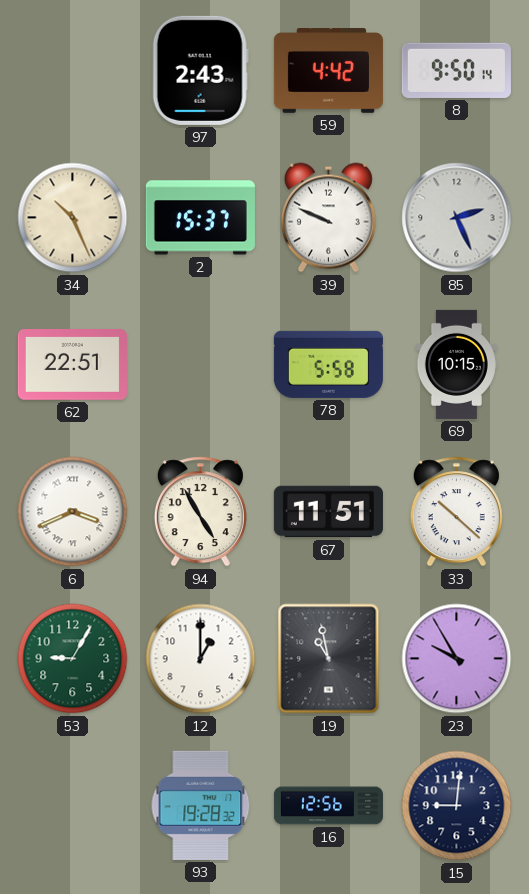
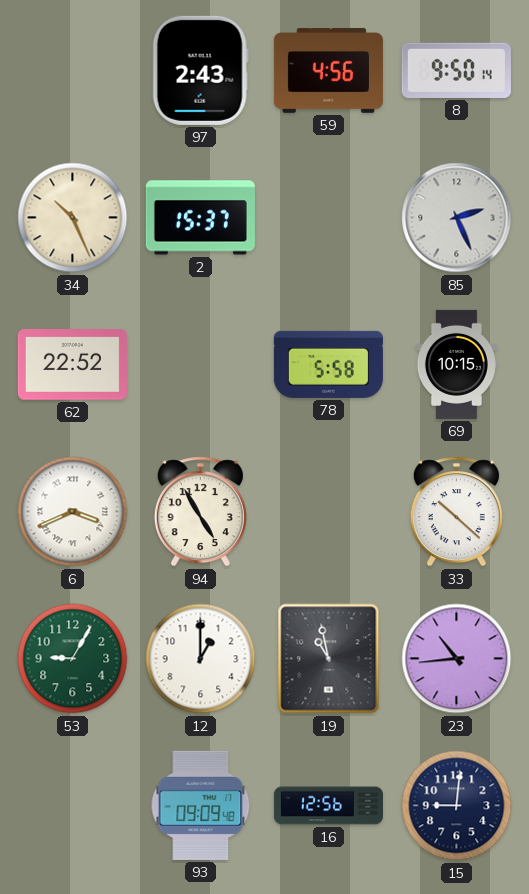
59: 4:42 -> 4:56
39: 9:49 -> none
62: 22:51 -> 22:52
67: 11:51 -> none
23: 9:55 -> 10:44
93: 19:28 -> 09:09
